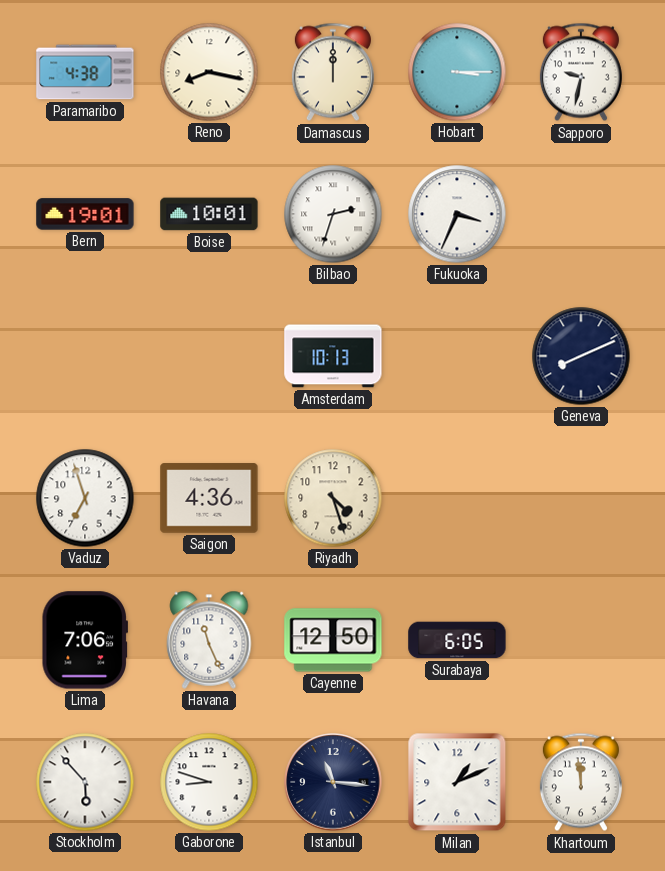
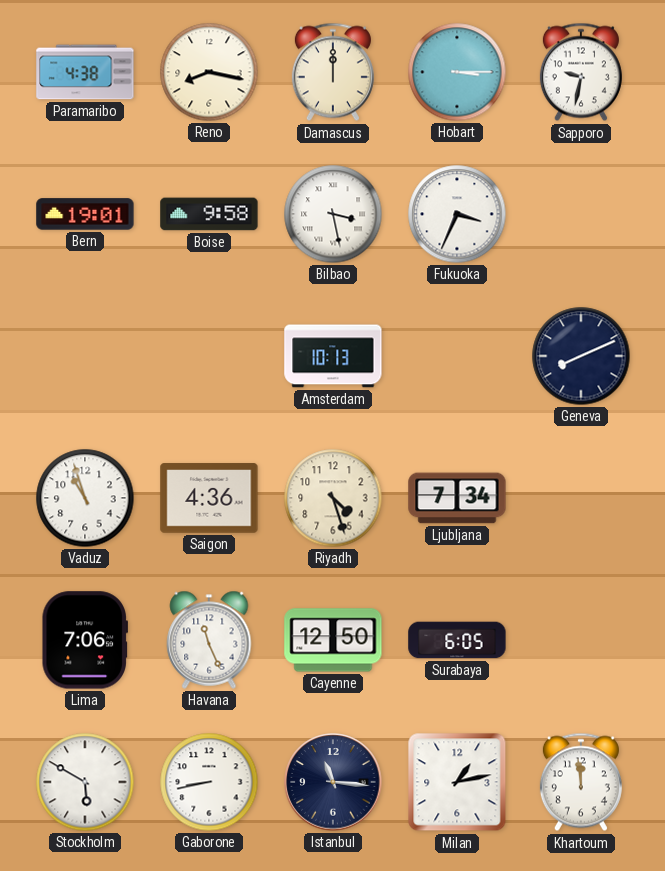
Boise: 10:01 -> 9:58
Bilbao: 2:33 -> 3:28
Vaduz: 6:57 -> 10:57
Ljubljana: none -> 7:34
Stockholm: 5:53 -> 5:50
Gaborone: 8:48 -> 8:43
Milan: 1:11 -> 1:13
